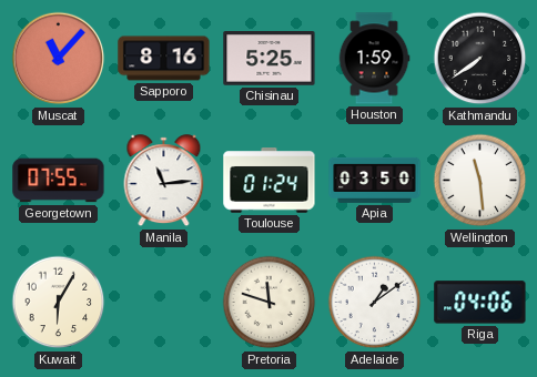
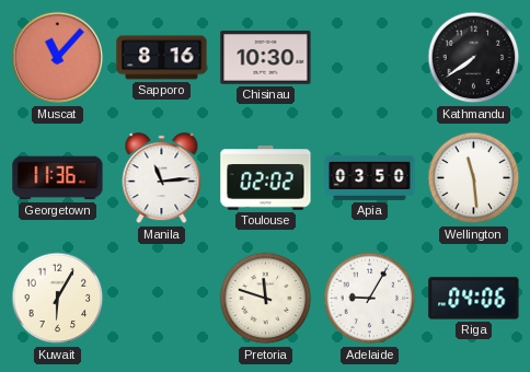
Chisinau: 5:25 -> 10:30
Houston: 1:59 -> none
Georgetown: 07:55 -> 11:36
Toulouse: 01:24 -> 02:02
Adelaide: 1:09 -> 9:05
